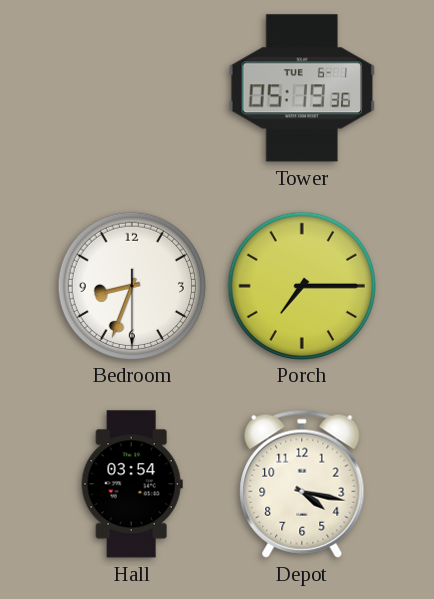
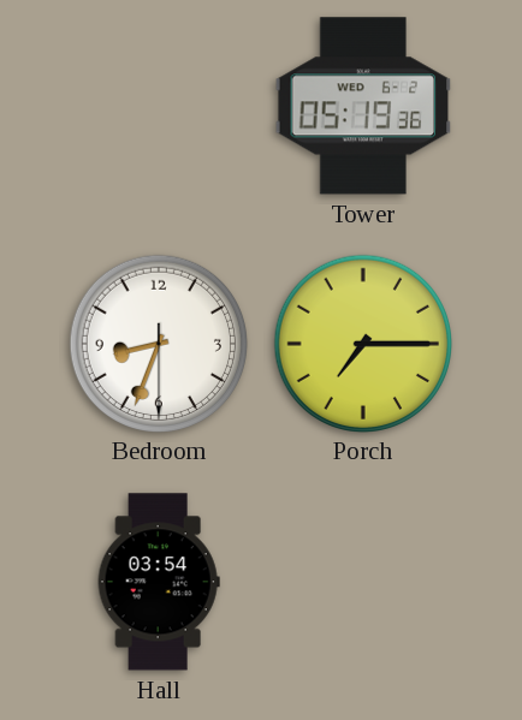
Tower date: TUE 6-1 -> WED 6-2
Depot: 4:17 -> none
